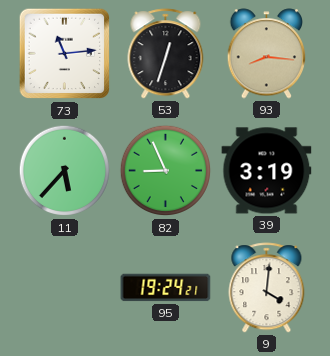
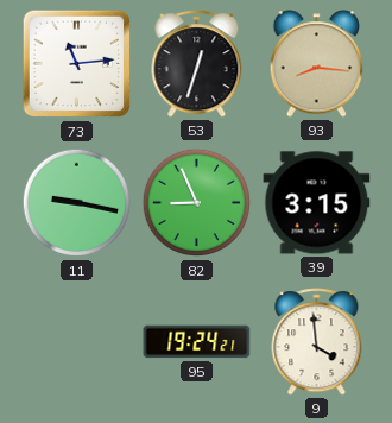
11: 5:37 -> 9:17
39: 3:19 -> 3:15
9: 4:01 -> 3:59
